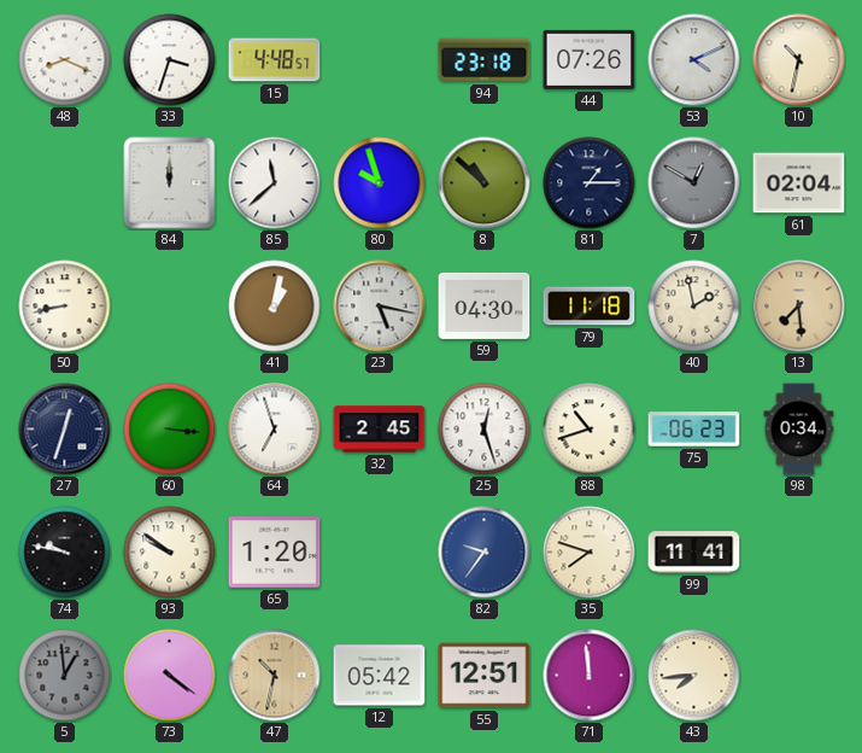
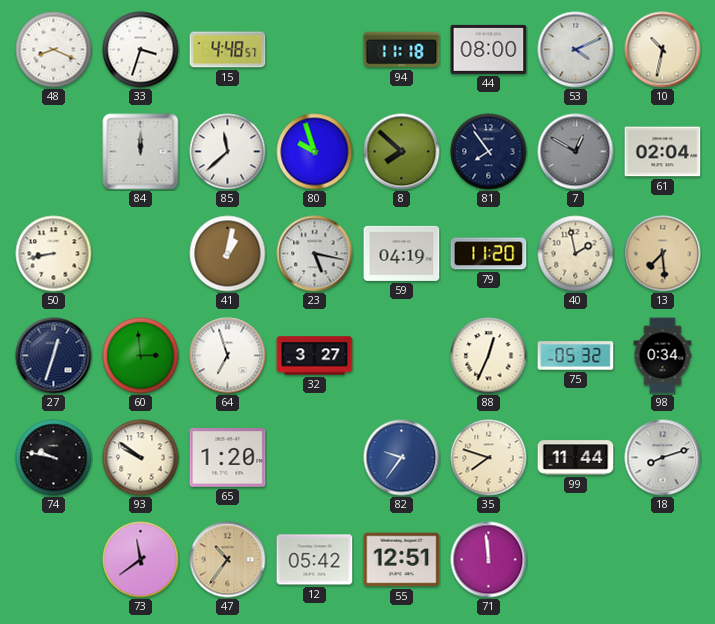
94: 23:18 -> 11:18
44: 07:26 -> 08:00
8: 10:52 -> 7:52
81: 1:15 -> 7:54
59: 04:30 -> 04:19
79: 11:18 -> 11:20
60: 3:16 -> 2:59
32: 2:45 -> 3:27
25: 12:27 -> none
88: 10:42 -> 12:34
75: 06:23 -> 05:32
99: 11:41 -> 11:44
18: none -> 8:12
5: 12:59 -> none
73: 4:21 -> 11:39
47: 10:32 -> 10:36
43: 7:44 -> none
